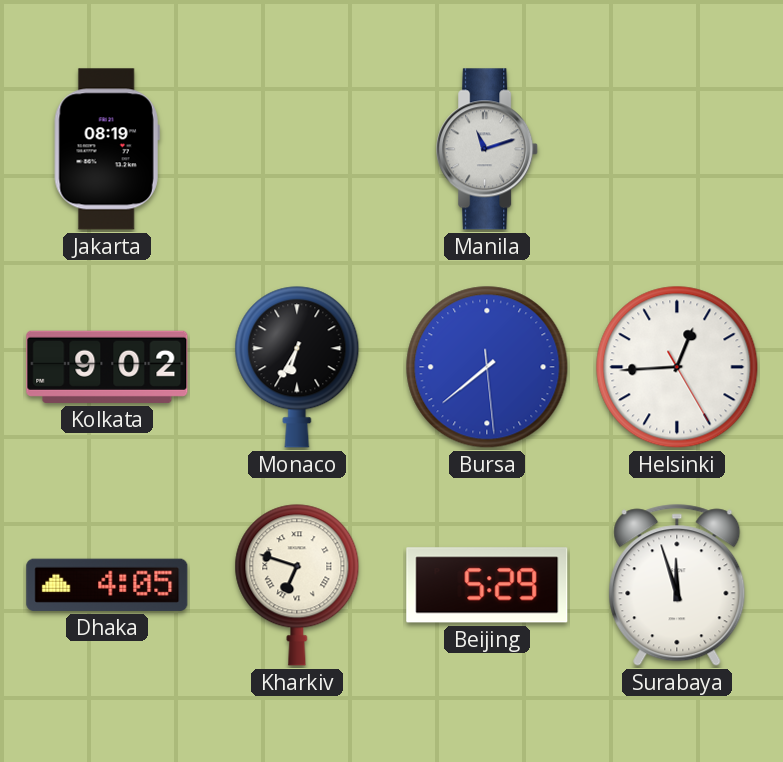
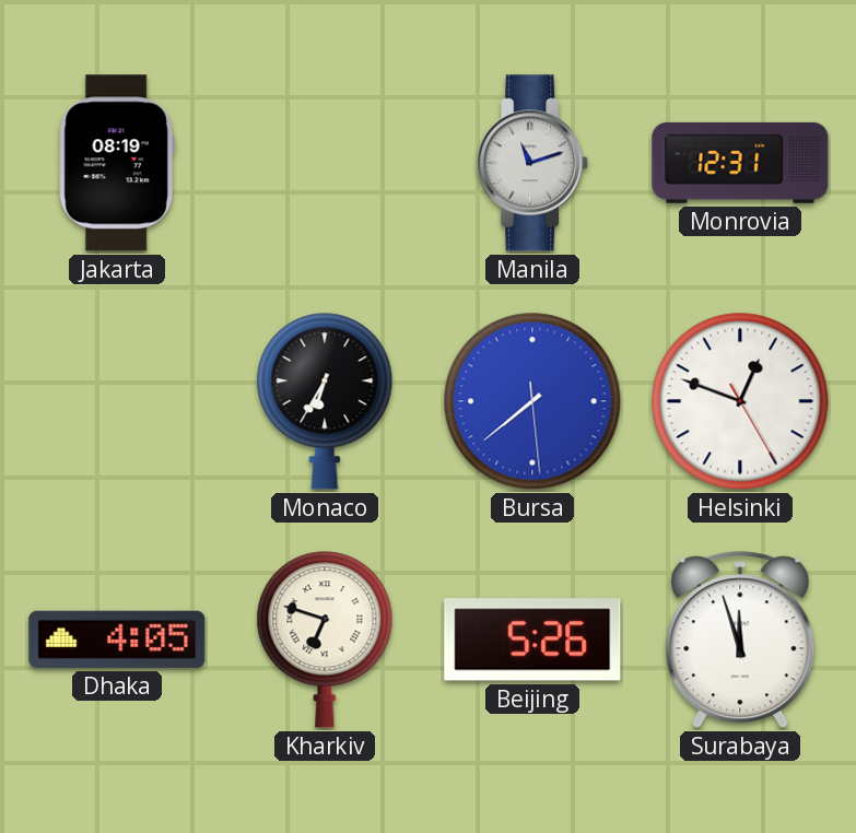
Monrovia: none -> 12:31
Kolkata: 9:02 -> none
Helsinki: 12:44 -> 12:48
Beijing: 5:29 -> 5:26
